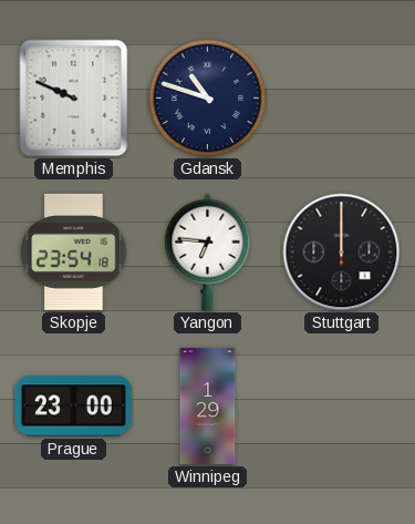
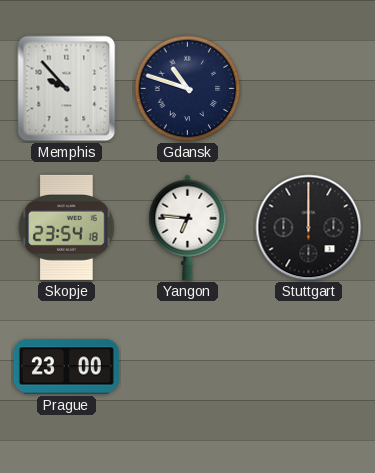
Memphis: 9:49 -> 9:53
Winnipeg: 1:29 -> none
